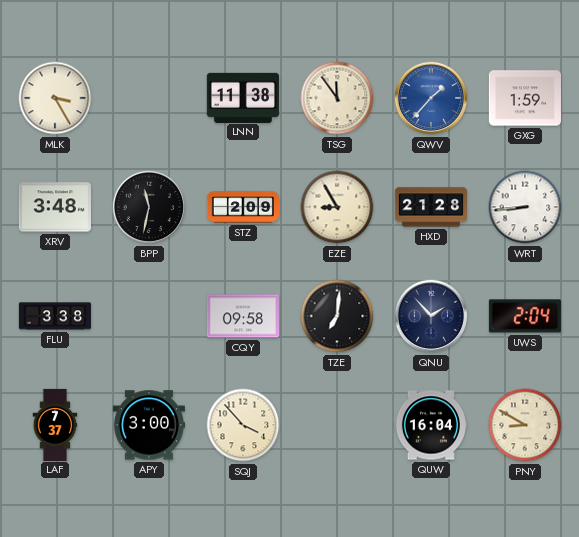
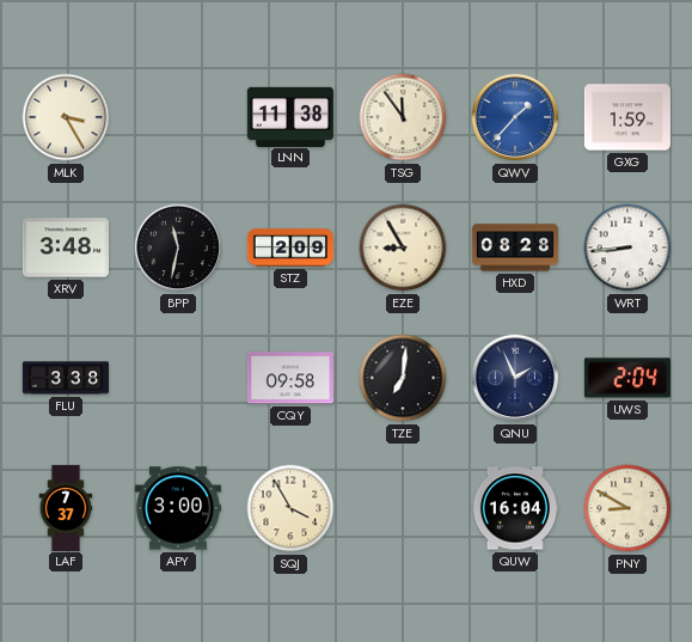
HXD: 21:28 -> 08:28
QNU: 1:53 -> 1:56
SQJ: 3:53 -> 3:55
